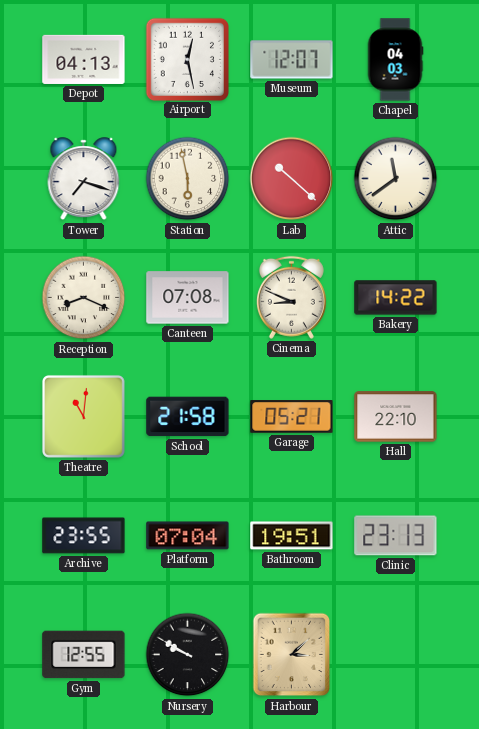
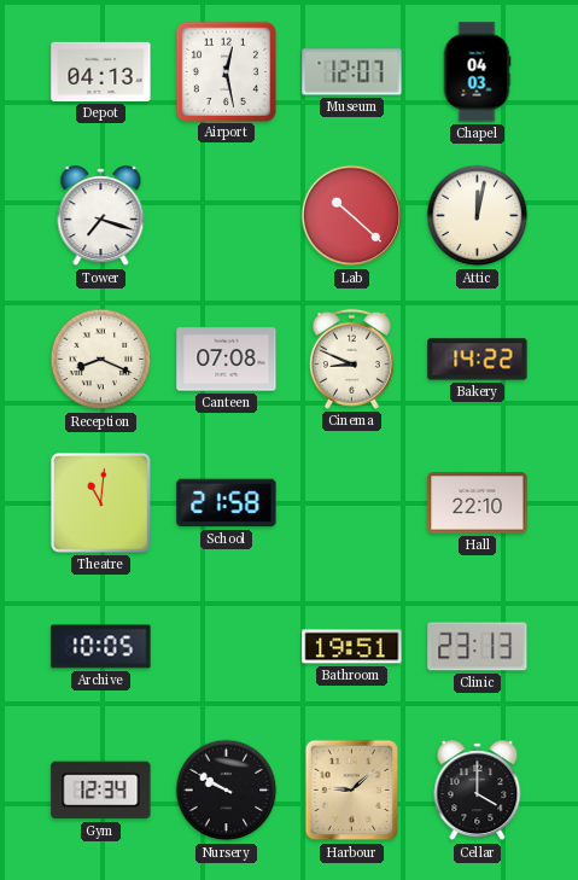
Station: 5:58 -> none
Attic: 11:39 -> 12:02
Garage: 05:21 -> none
Archive: 23:55 -> 10:05
Platform: 07:04 -> none
Gym: 12:55 -> 12:34
Harbour: 3:08 -> 9:08
Cellar: none -> 4:00
